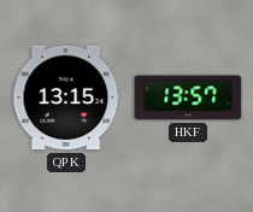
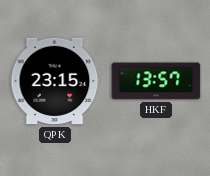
QPK: 13:15 -> 23:15
